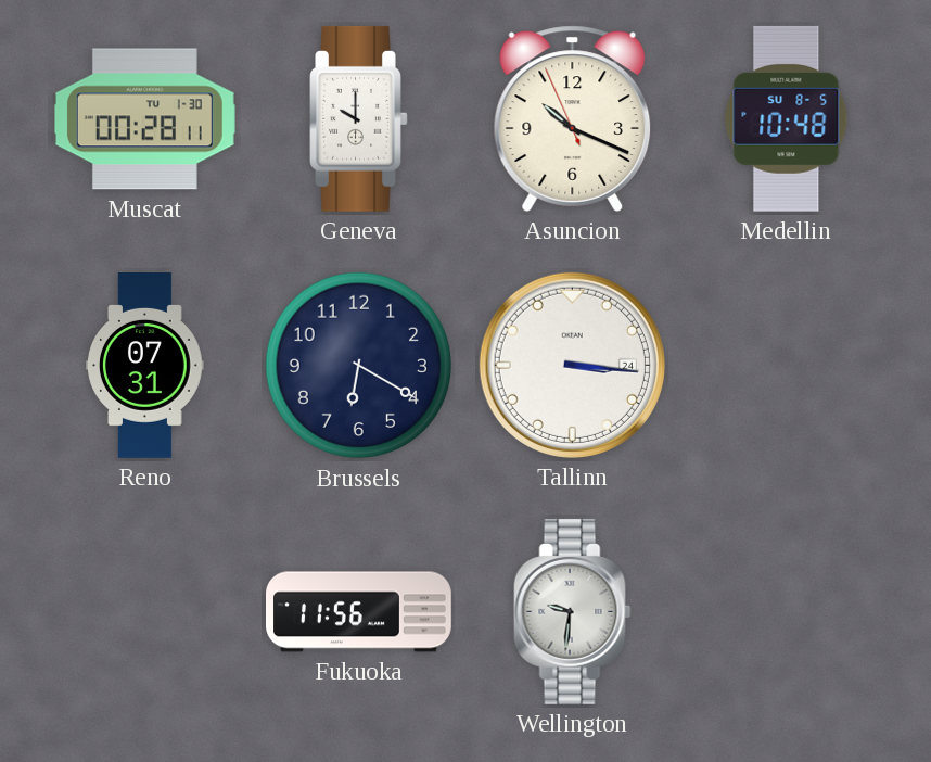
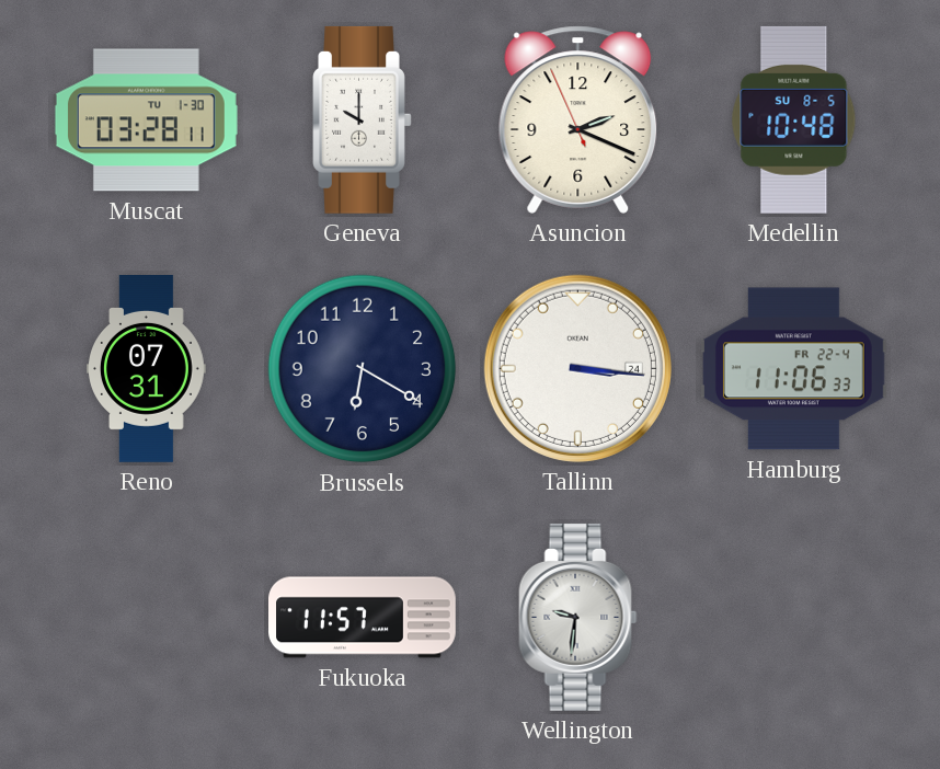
Muscat: 00:28 -> 03:28
Asuncion: 10:18 -> 2:18
Hamburg: none -> 11:06
Fukuoka: 11:56 -> 11:57
